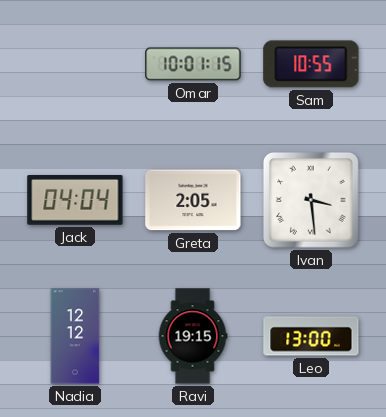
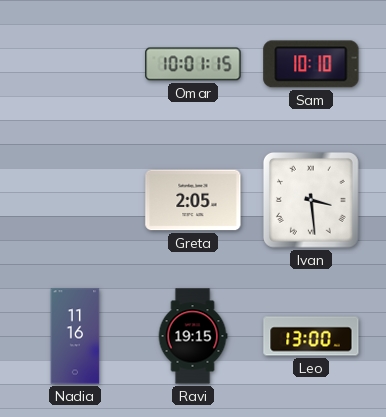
Sam: 10:55 -> 10:10
Jack: 04:04 -> none
Nadia: 12:12 -> 11:16
